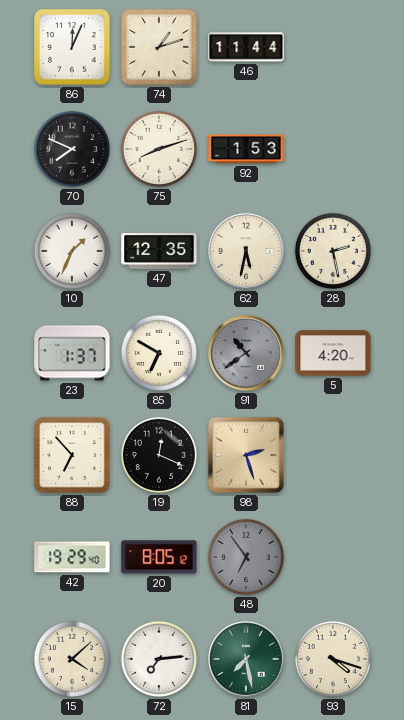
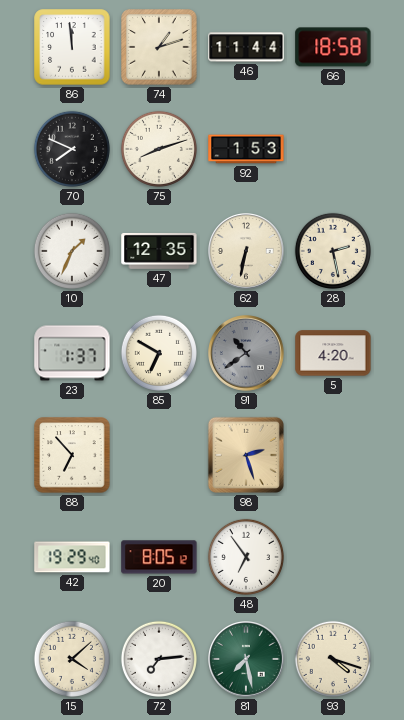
86: 12:04 -> 11:59
66: none -> 18:58
62: 5:32 -> 6:32
19: 12:19 -> none
48 dial: grey -> white
